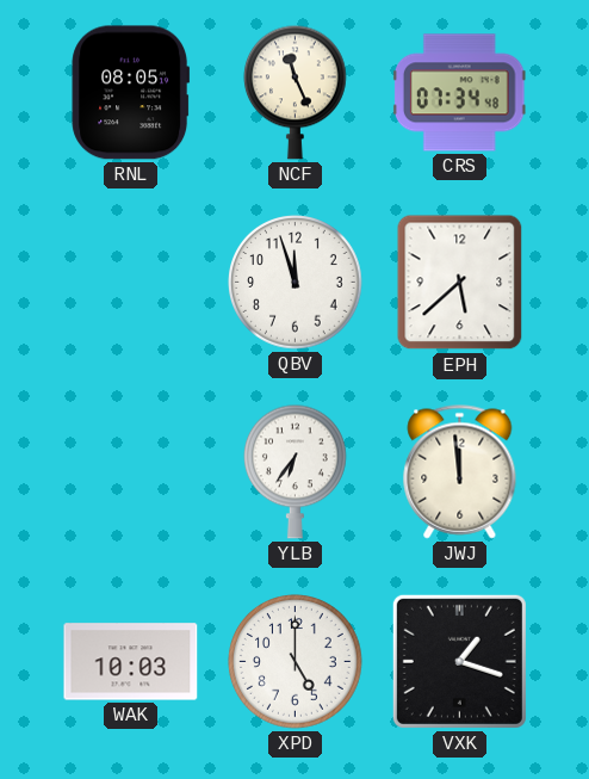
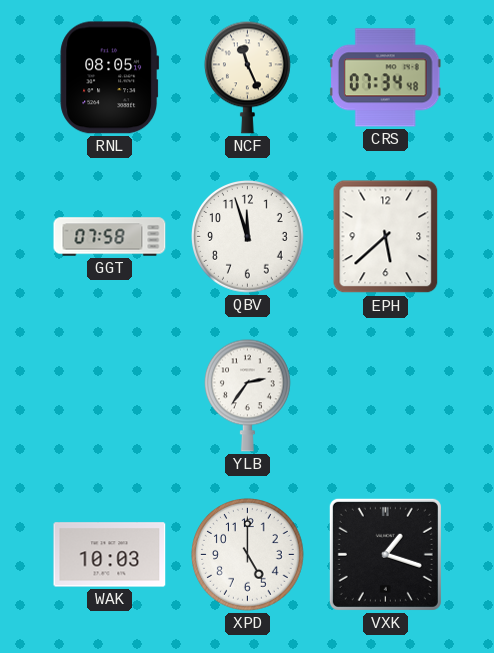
GGT: none -> 07:58
YLB: 6:36 -> 2:36
JWJ: 11:59 -> none
